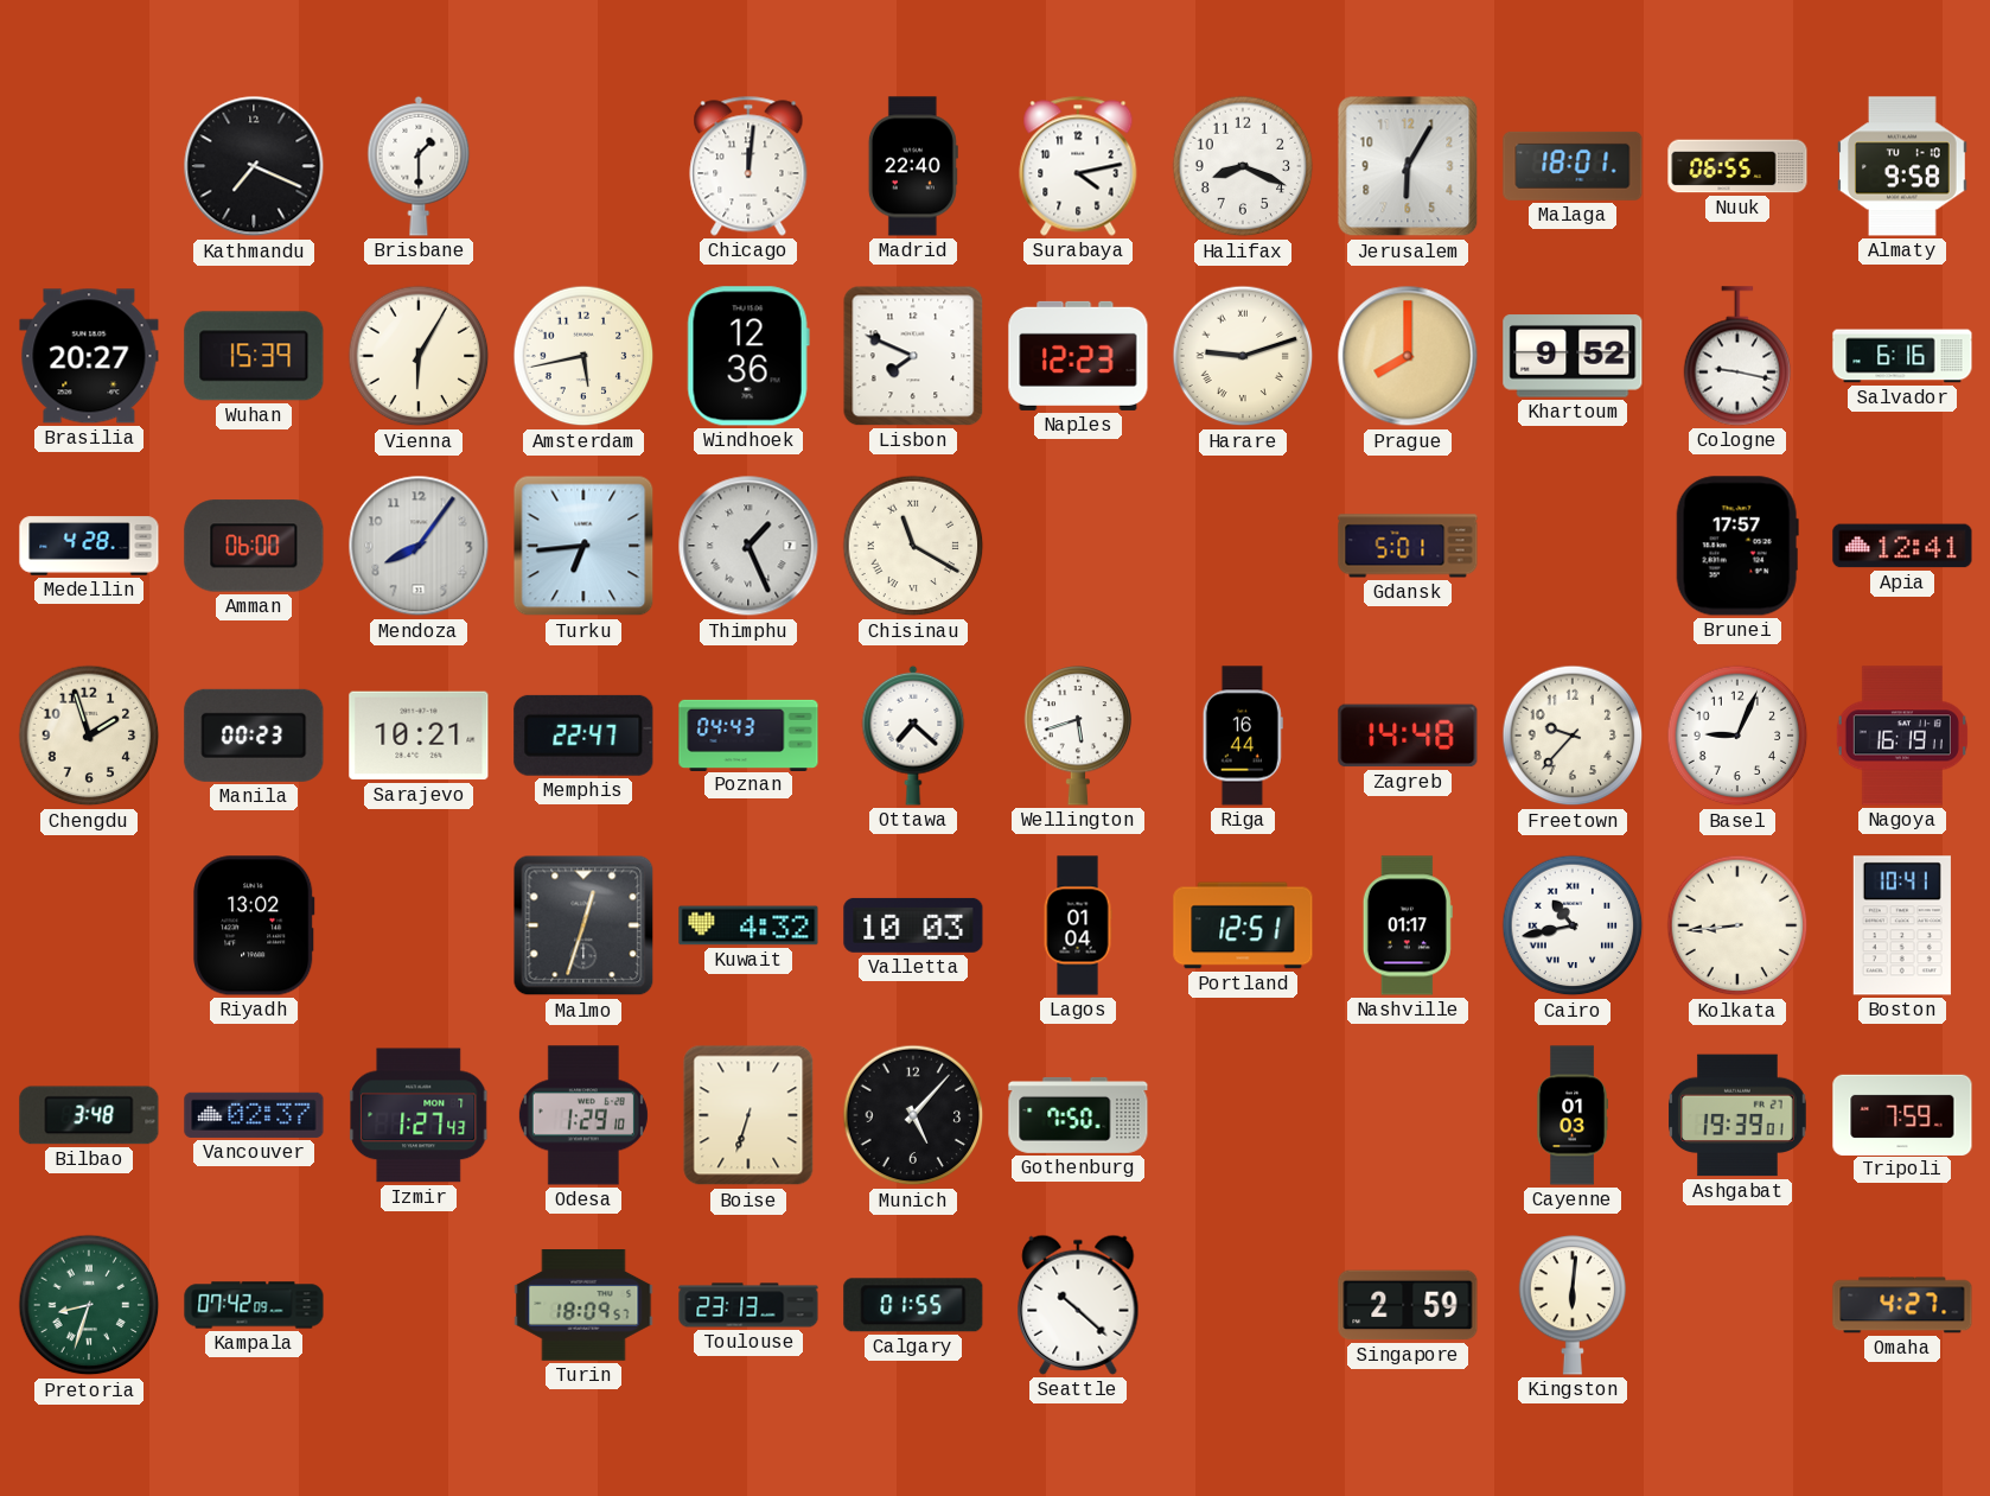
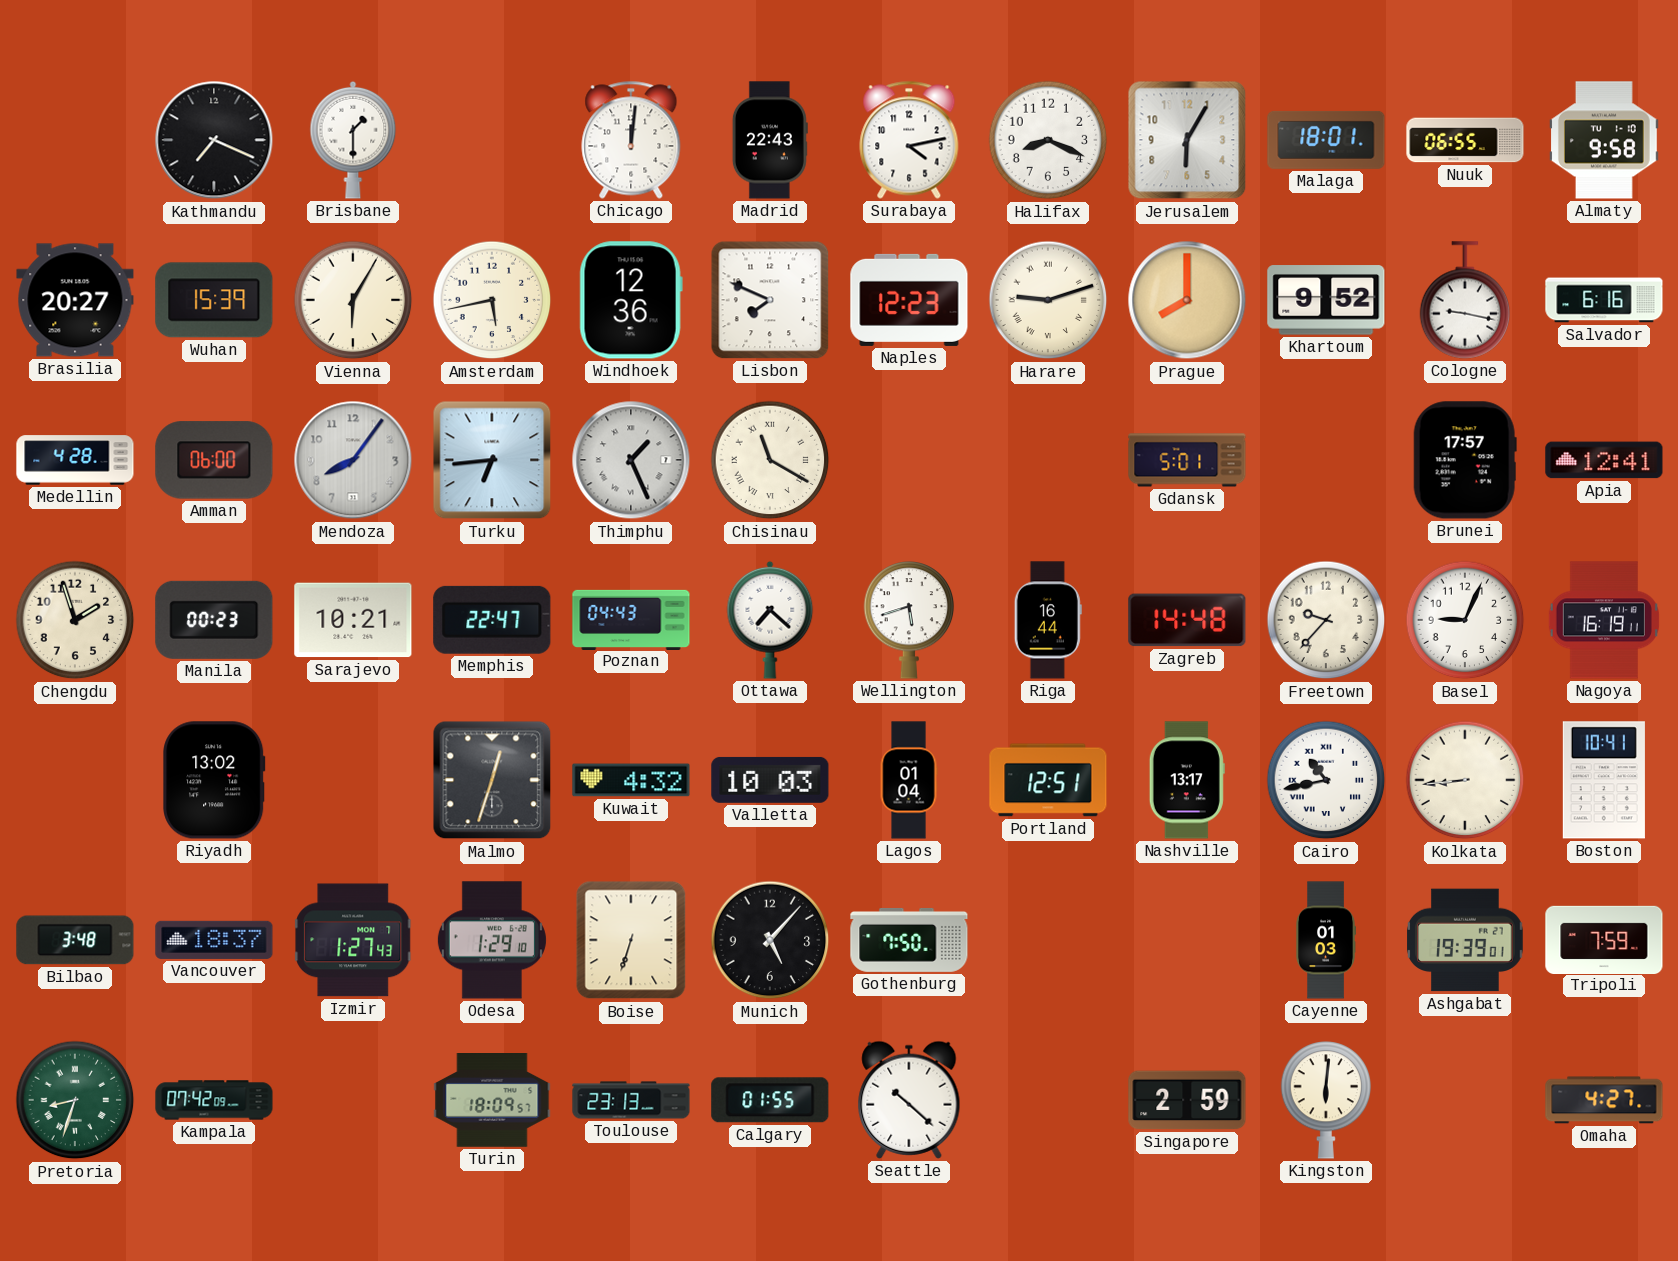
Madrid: 22:40 -> 22:43
Nashville: 01:17 -> 13:17
Vancouver: 02:37 -> 18:37
